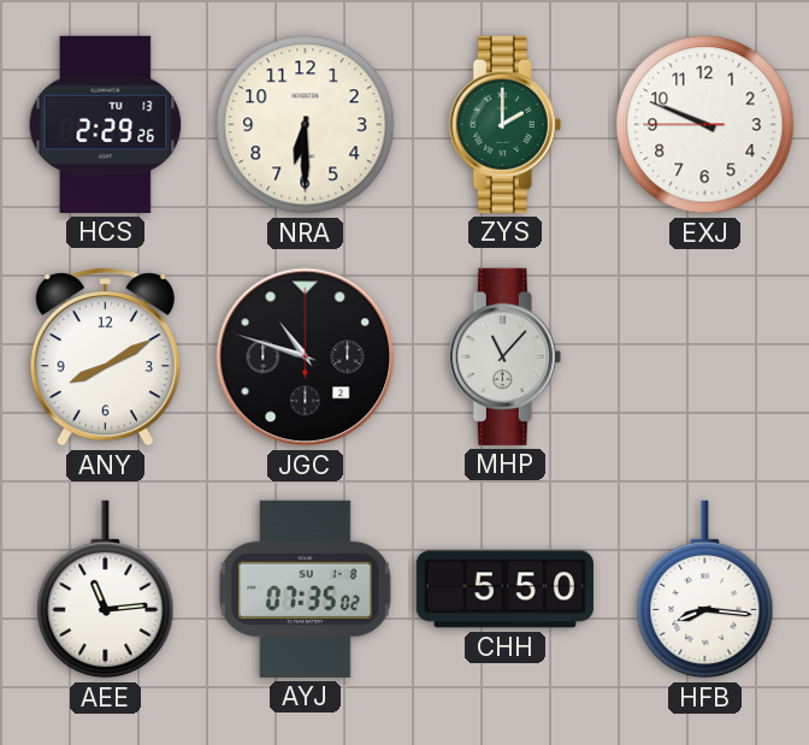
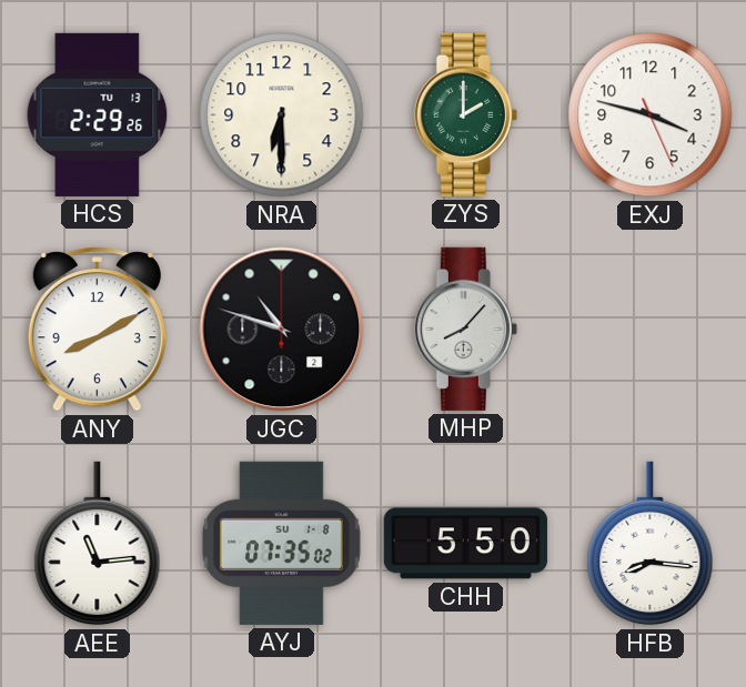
EXJ: 9:48 -> 3:47
MHP: 11:07 -> 8:07
